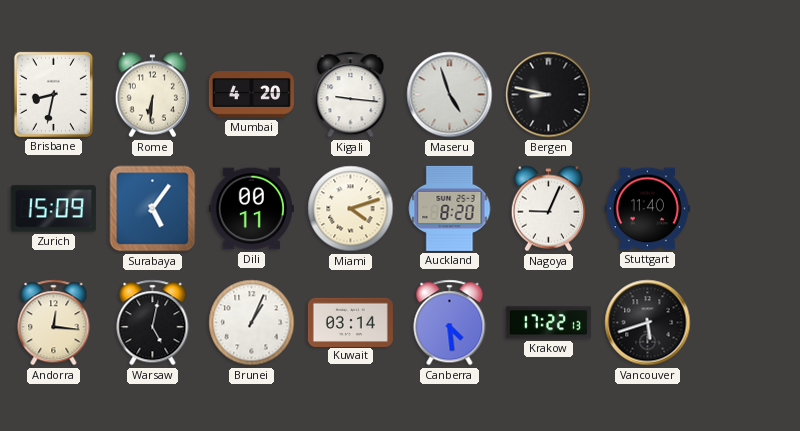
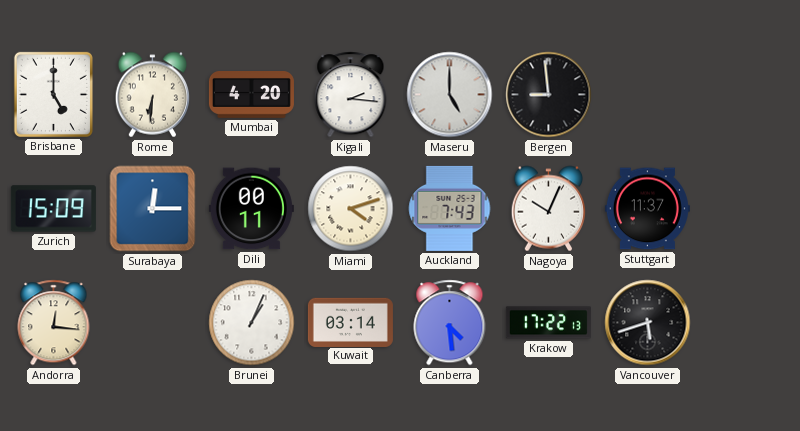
Brisbane: 8:32 -> 5:00
Kigali: 9:16 -> 2:16
Maseru: 4:57 -> 5:00
Bergen: 8:47 -> 8:59
Surabaya: 5:06 -> 12:15
Auckland: 8:20 -> 7:43
Nagoya: 9:04 -> 10:04
Stuttgart: 11:40 -> 11:37
Warsaw: 5:02 -> none
